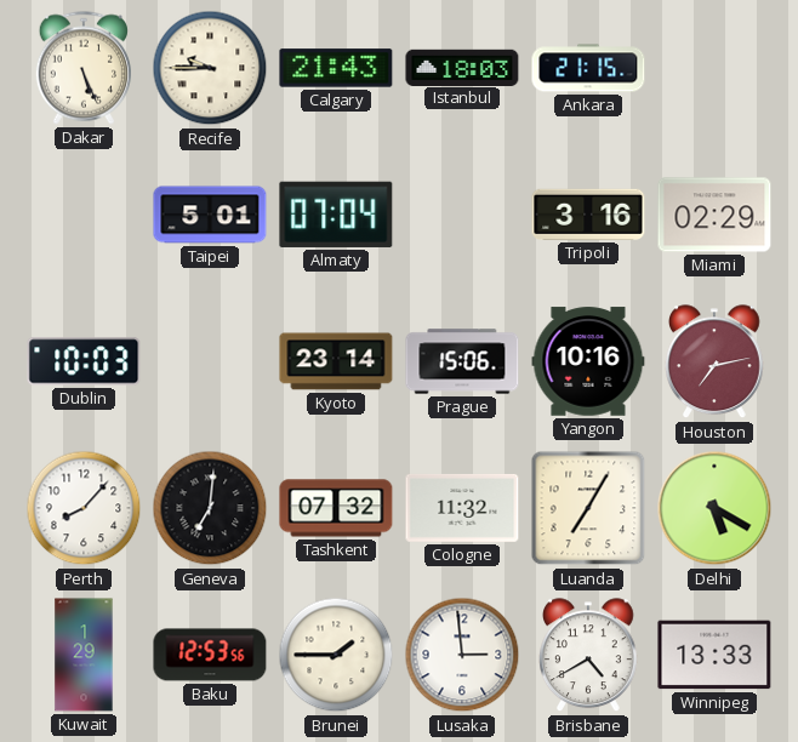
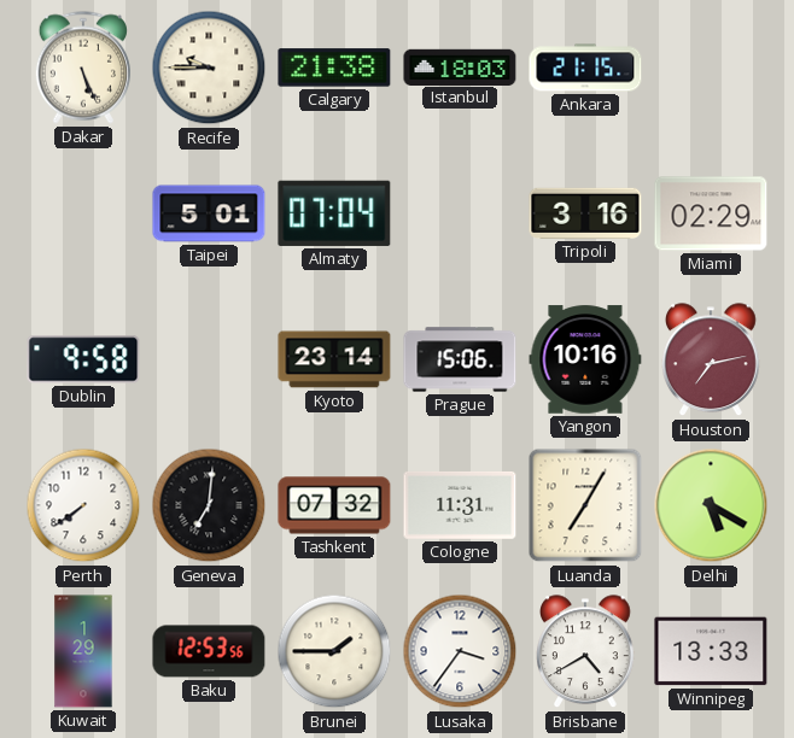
Calgary: 21:43 -> 21:38
Dublin: 10:03 -> 9:58
Perth: 8:07 -> 7:39
Cologne: 11:32 -> 11:31
Lusaka: 2:59 -> 3:36
